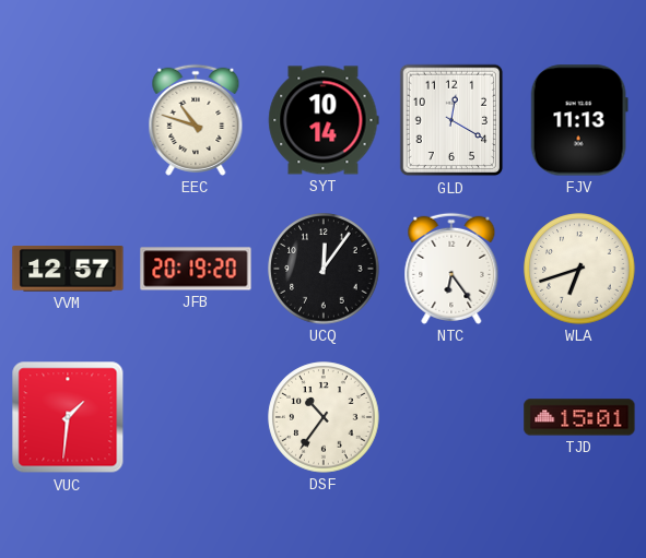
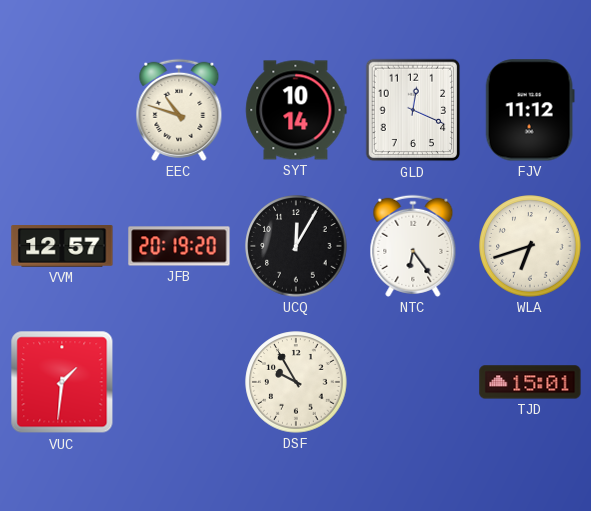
GLD: 12:20 -> 12:19
FJV: 11:13 -> 11:12
UCQ: 12:06 -> 12:05
DSF: 10:36 -> 9:55
